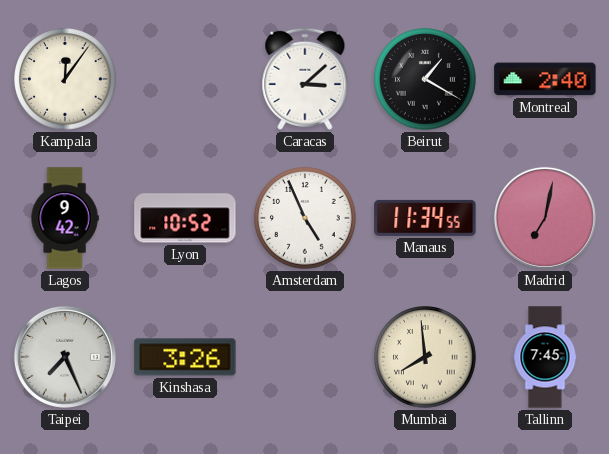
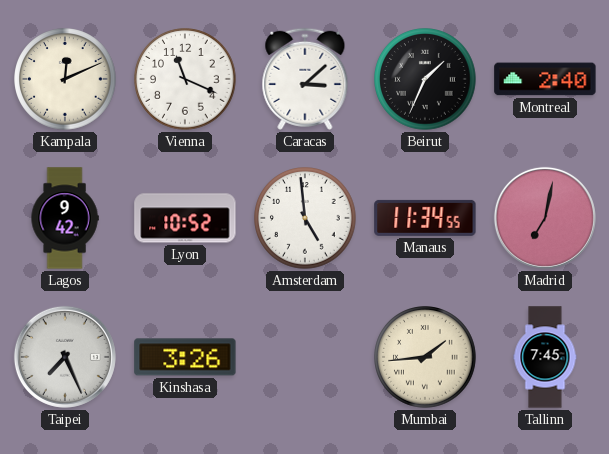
Kampala: 12:06 -> 12:11
Vienna: none -> 11:19
Beirut: 1:20 -> 1:34
Amsterdam: 4:56 -> 4:59
Mumbai: 7:59 -> 1:44
